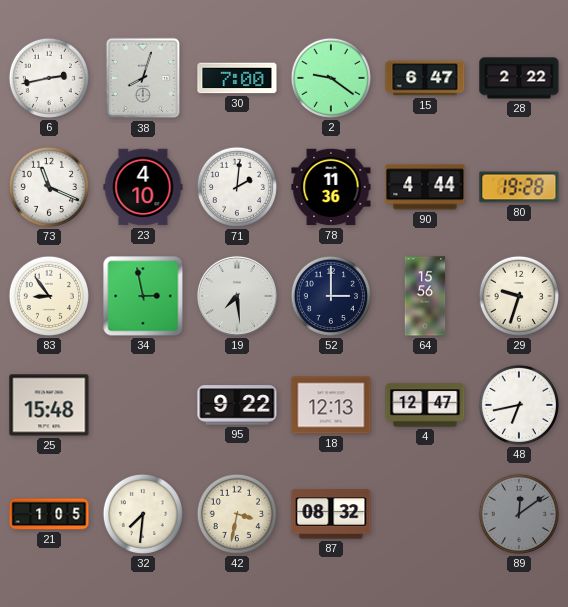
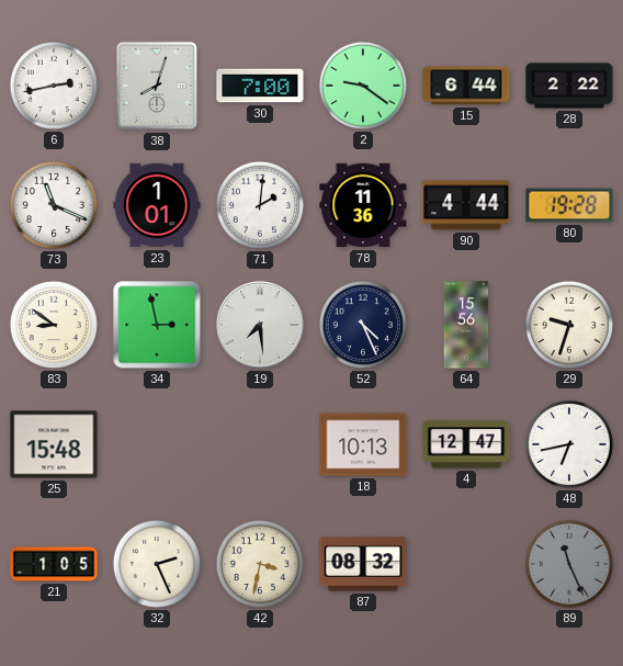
15: 6:47 -> 6:44
23: 4:10 -> 1:01
83: 8:54 -> 8:51
52: 3:00 -> 4:26
95: 9:22 -> none
18: 12:13 -> 10:13
32: 7:31 -> 2:26
89: 12:09 -> 11:26
